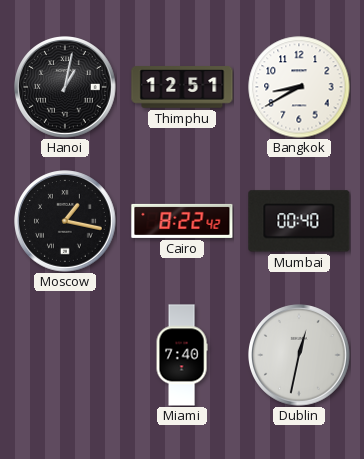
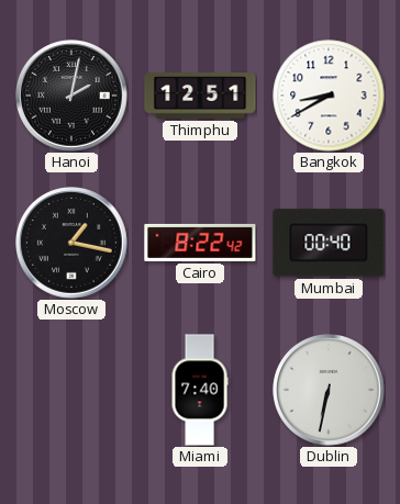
Hanoi: 1:02 -> 2:02
Dublin: 12:32 -> 6:32
